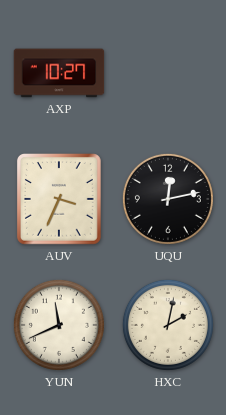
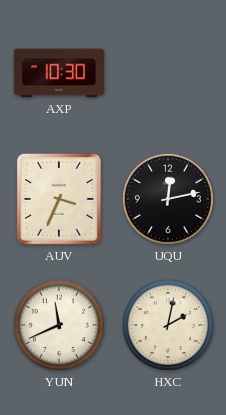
AXP: 10:27 -> 10:30
